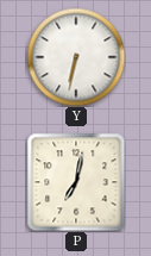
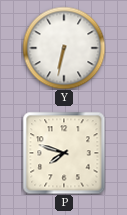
P: 7:02 -> 7:48
